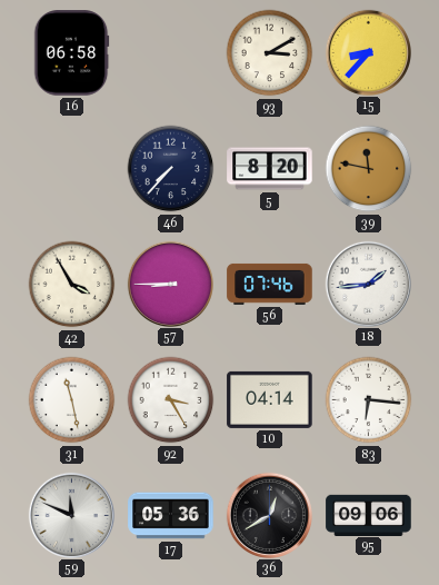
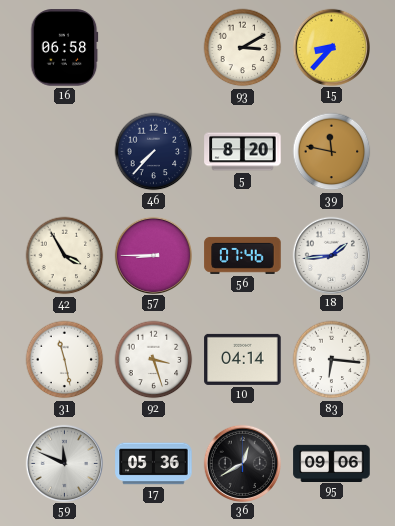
92: 3:25 -> 3:27
